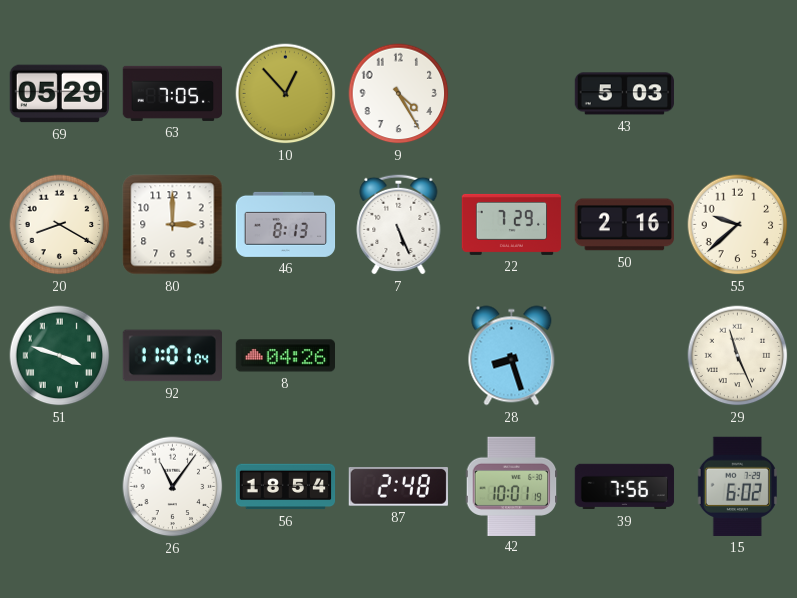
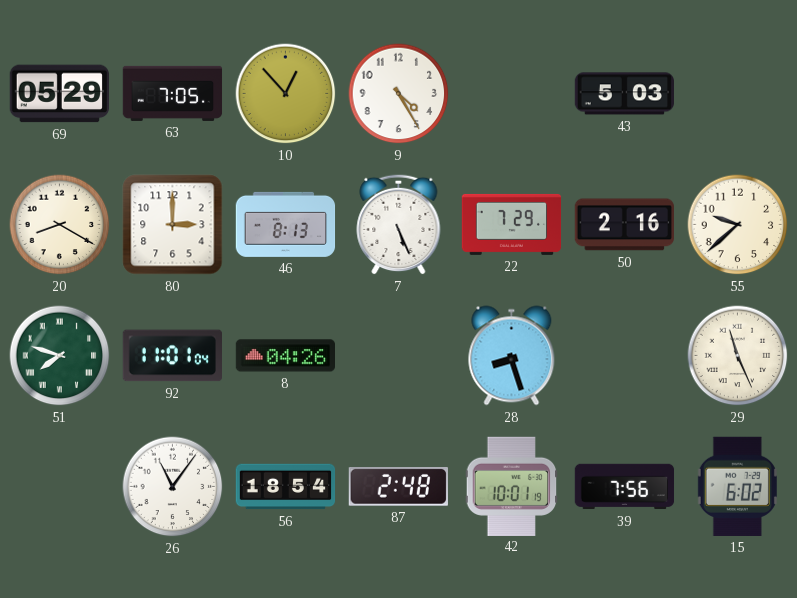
51: 3:48 -> 7:48
